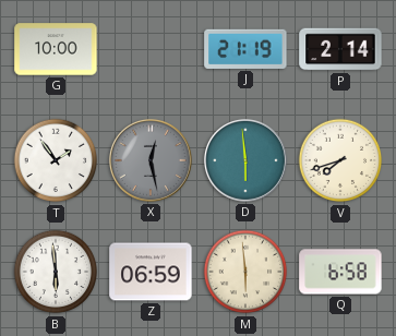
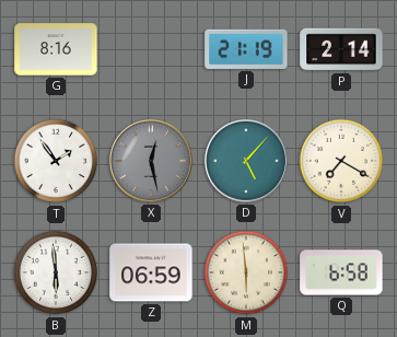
G: 10:00 -> 8:16
D: 5:59 -> 5:07
V: 7:42 -> 7:20
